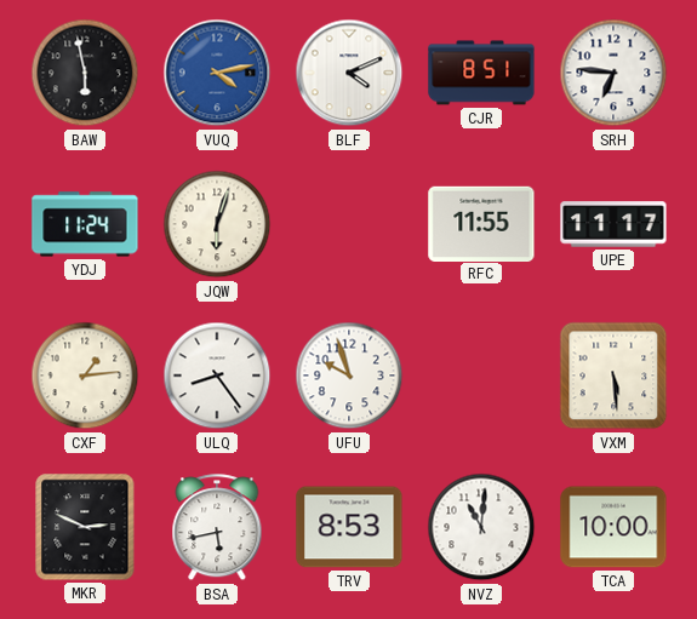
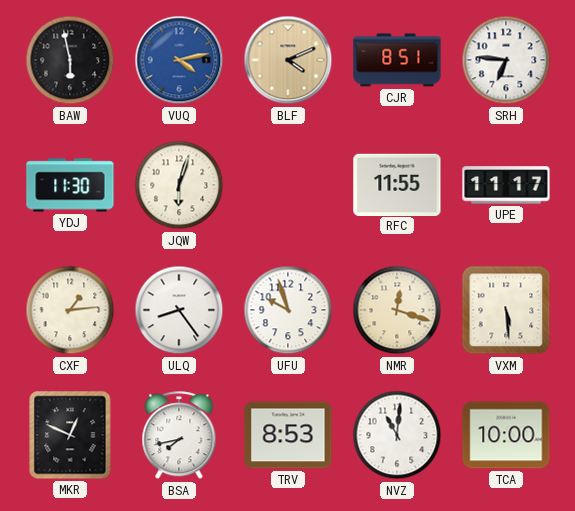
BLF dial: white -> champagne
YDJ: 11:24 -> 11:30
NMR: none -> 12:18
MKR: 2:49 -> 12:49
BSA: 5:43 -> 7:43
